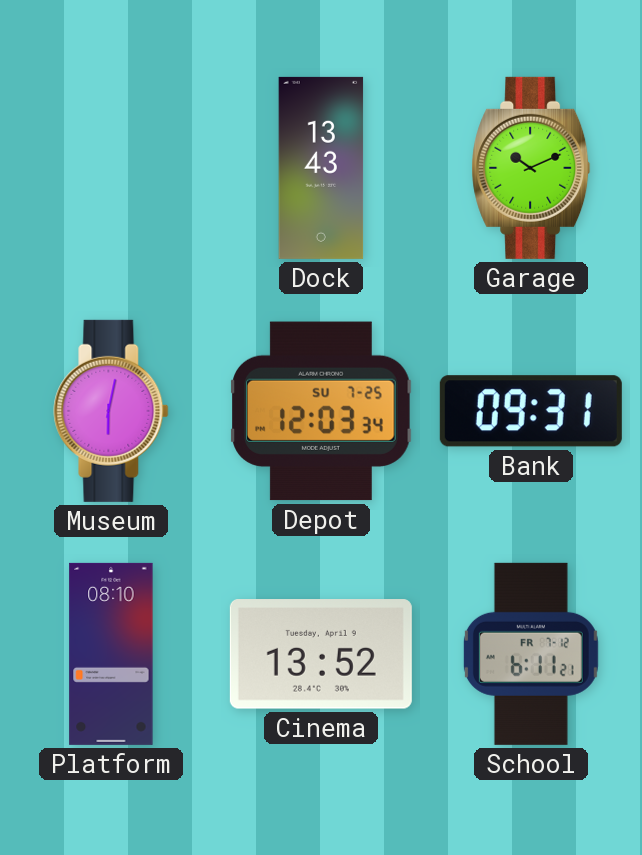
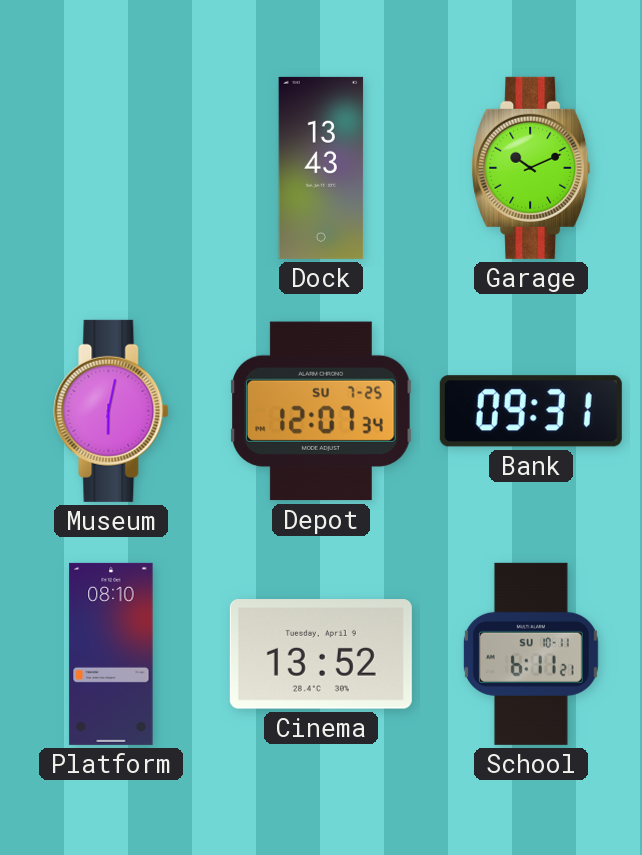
Depot: 12:03 -> 12:07
School date: FR 7-12 -> SU 10-11
